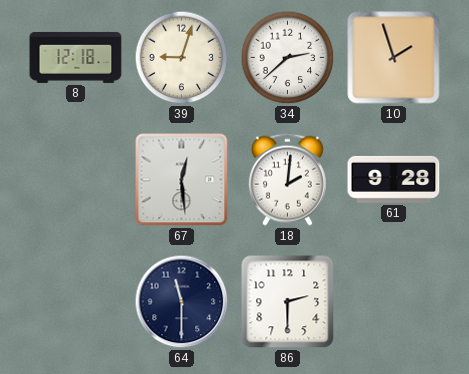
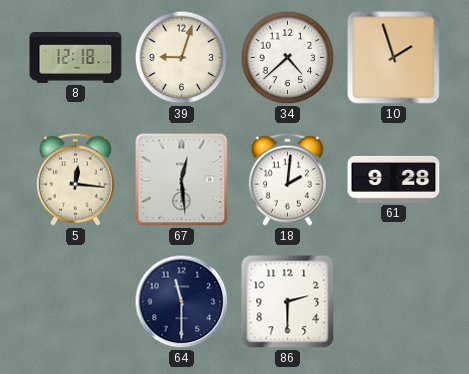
34: 2:38 -> 4:38
5: none -> 12:16
